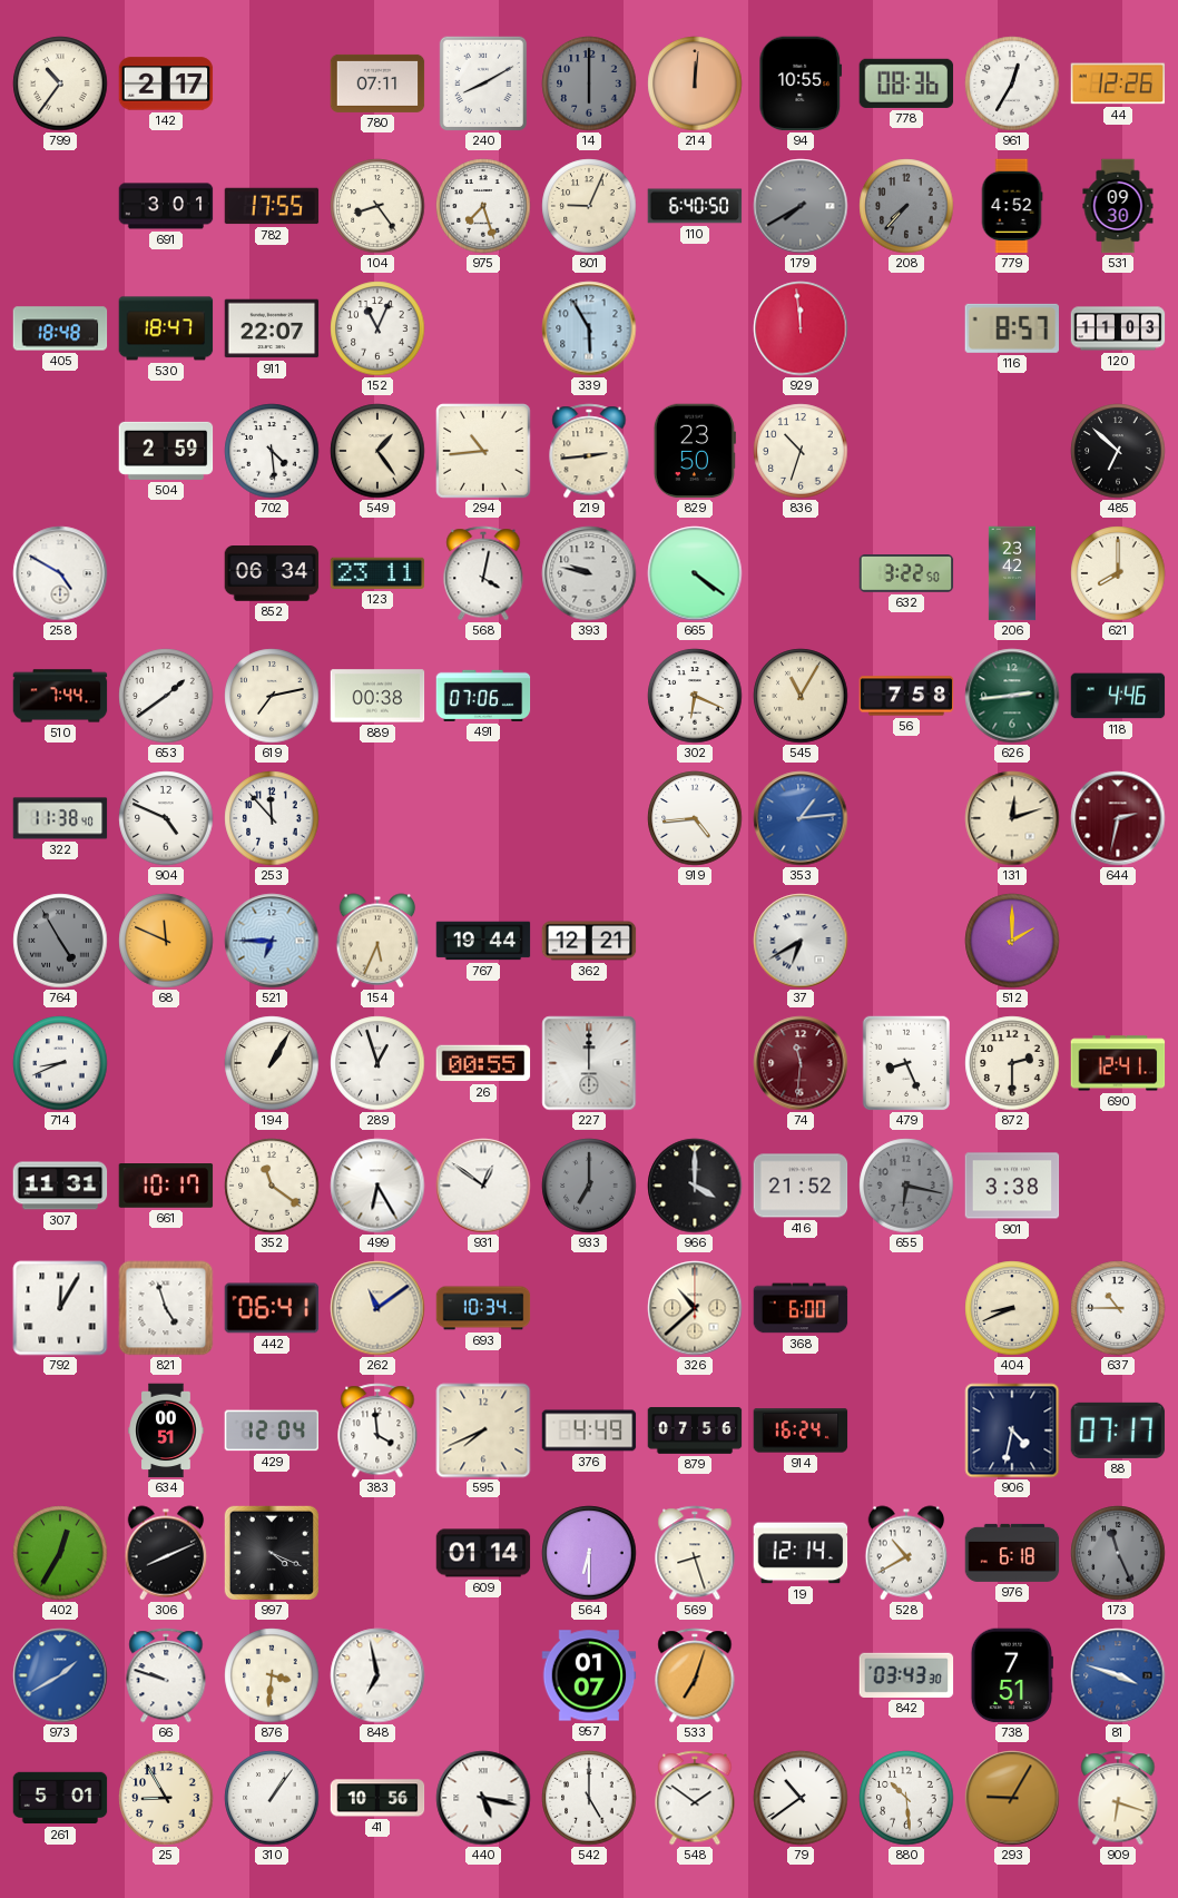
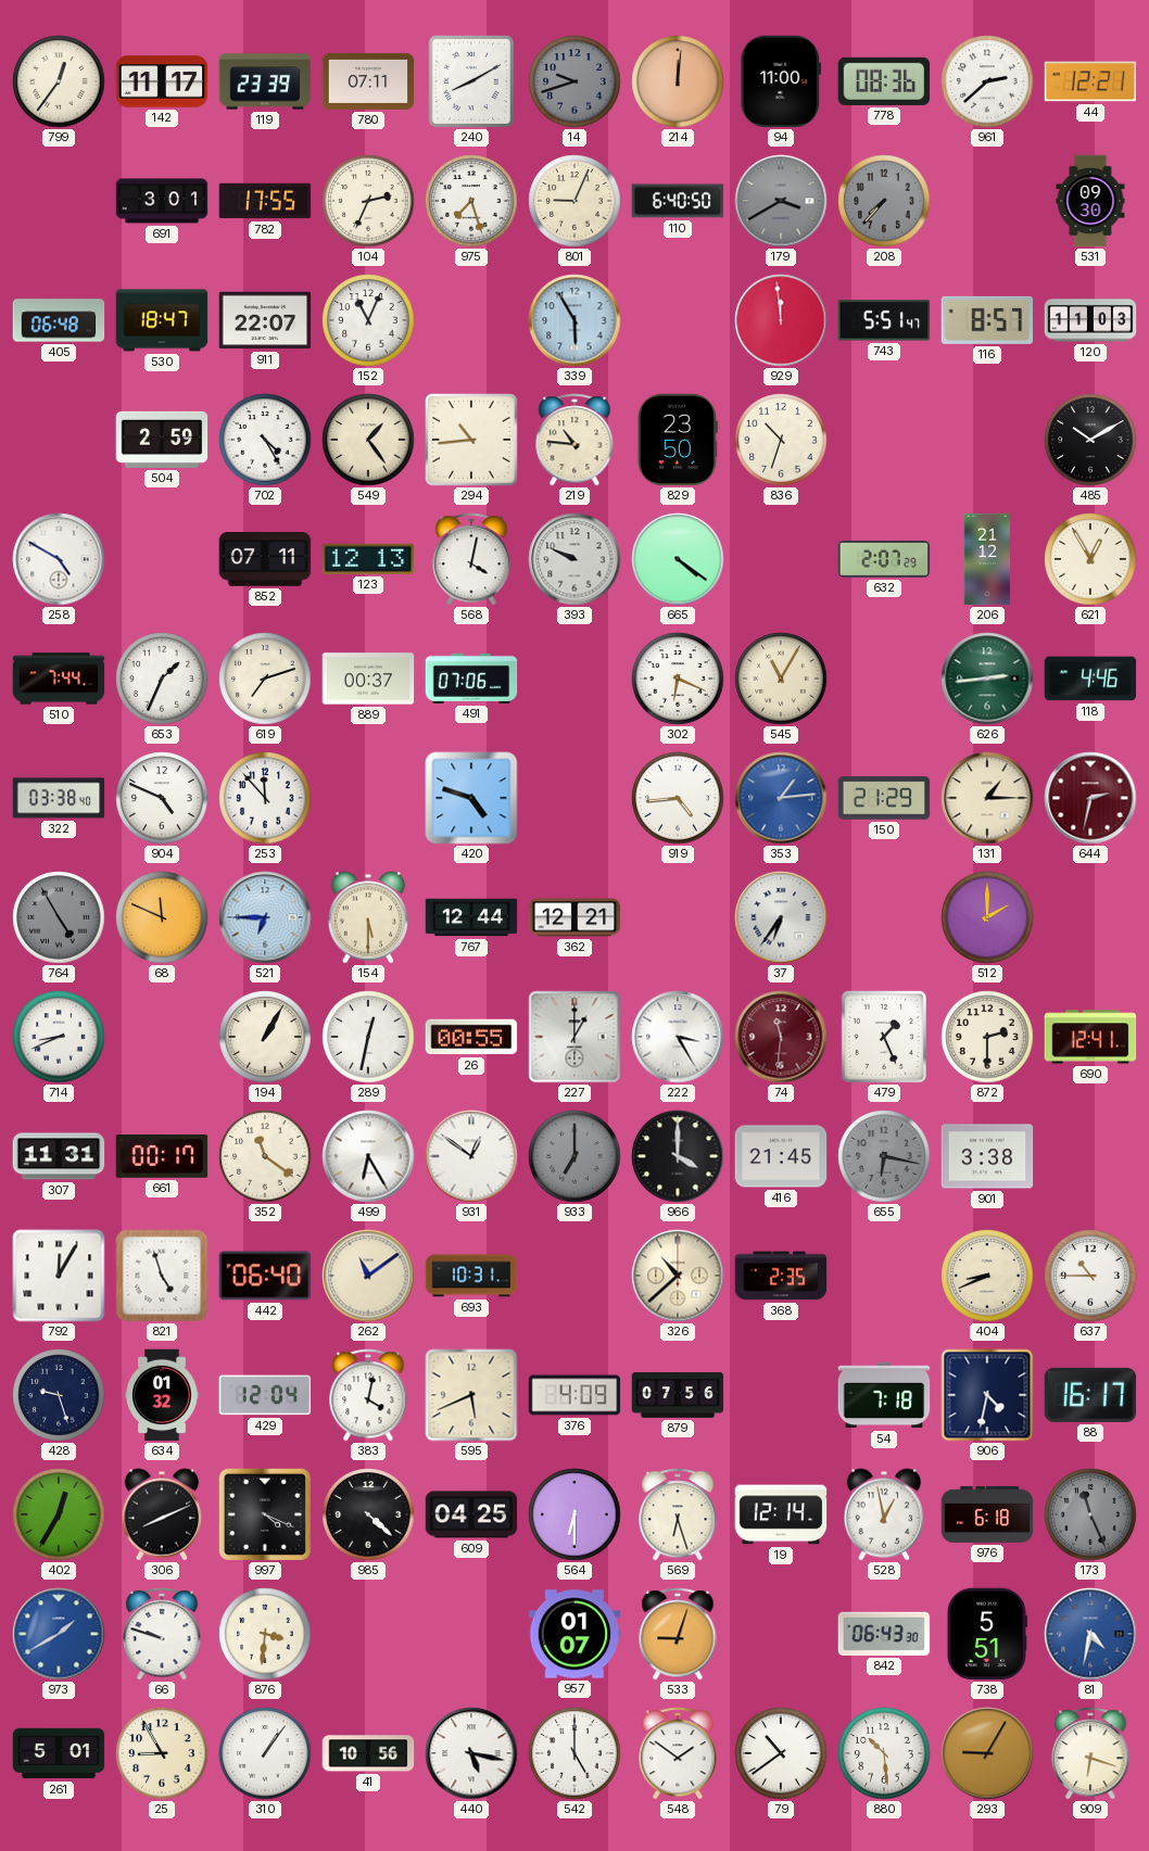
799: 10:36 -> 12:36
142: 2:17 -> 11:17
119: none -> 23:39
14: 6:00 -> 9:42
94: 10:55 -> 11:00
961: 12:35 -> 2:38
44: 12:26 -> 12:21
104: 8:24 -> 2:34
179: 7:40 -> 3:40
779: 4:52 -> none
405: 18:48 -> 06:48
743: none -> 5:51
702: 4:29 -> 4:25
219: 2:44 -> 10:46
485: 6:52 -> 10:10
852: 06:34 -> 07:11
123: 23:11 -> 12:13
393: 9:47 -> 9:49
632: 3:22 -> 2:07
206: 23:42 -> 21:12
621: 8:00 -> 12:55
653: 1:39 -> 1:34
619: 7:13 -> 7:12
889: 00:38 -> 00:37
56: 7:58 -> none
322: 11:38 -> 03:38
420: none -> 4:48
150: none -> 21:29
131: 12:12 -> 1:15
154: 5:34 -> 5:30
767: 19:44 -> 12:44
37: 6:40 -> 6:36
289: 12:57 -> 12:32
227: 12:00 -> 1:00
222: none -> 3:25
479: 8:26 -> 1:26
661: 10:17 -> 00:17
416: 21:52 -> 21:45
442: 06:41 -> 06:40
693: 10:34 -> 10:31
368: 6:00 -> 2:35
428: none -> 9:27
634: 00:51 -> 01:32
383: 3:59 -> 4:02
595: 7:41 -> 5:41
376: 4:49 -> 4:09
914: 16:24 -> none
54: none -> 7:18
88: 07:17 -> 16:17
985: none -> 4:22
609: 01:14 -> 04:25
569: 8:27 -> 6:27
528: 10:40 -> 12:58
848: 6:58 -> none
533: 7:03 -> 9:03
842: 03:43 -> 06:43
738: 7:51 -> 5:51
81: 3:48 -> 4:32
